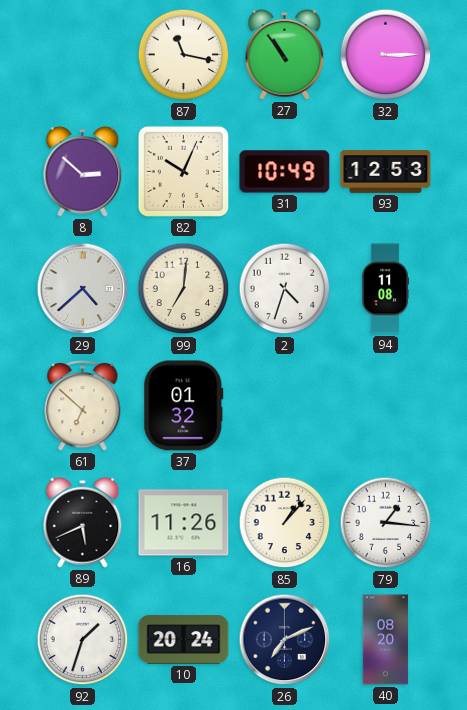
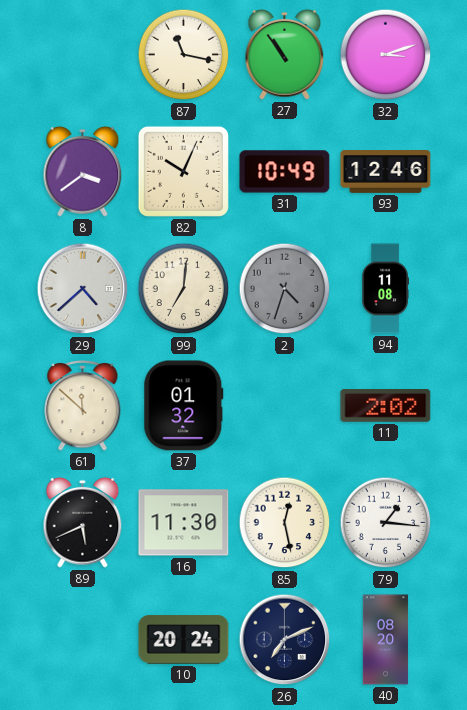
32: 3:15 -> 3:12
8: 2:52 -> 3:39
93: 12:53 -> 12:46
2 dial: white -> grey
61: 6:52 -> 11:52
11: none -> 2:02
16: 11:26 -> 11:30
85: 1:07 -> 12:28
92: 1:33 -> none
